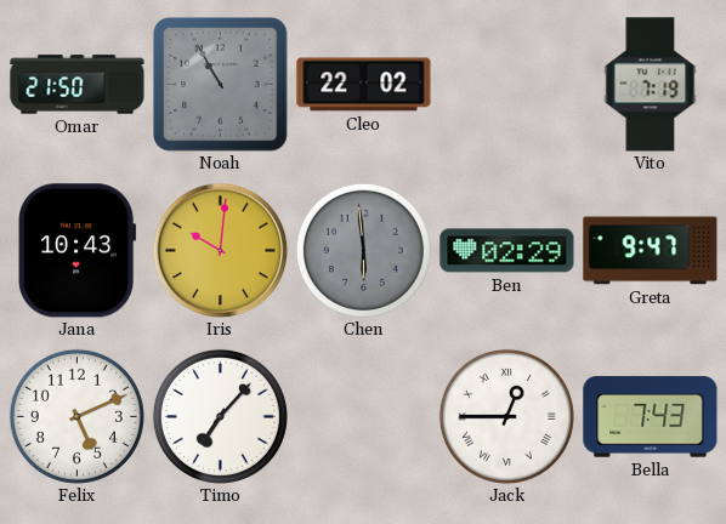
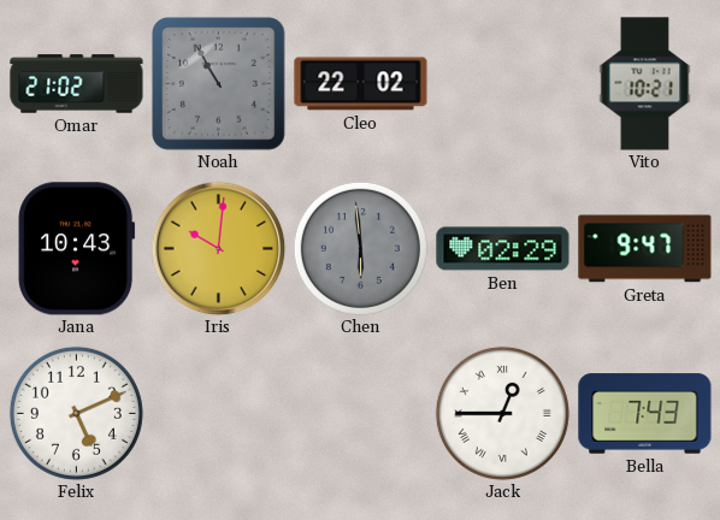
Omar: 21:50 -> 21:02
Vito: 7:19 -> 10:21
Timo: 7:07 -> none
